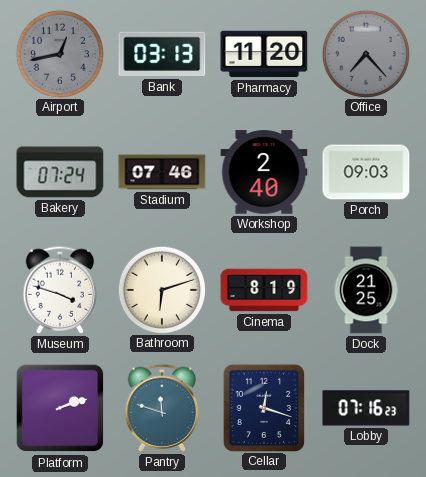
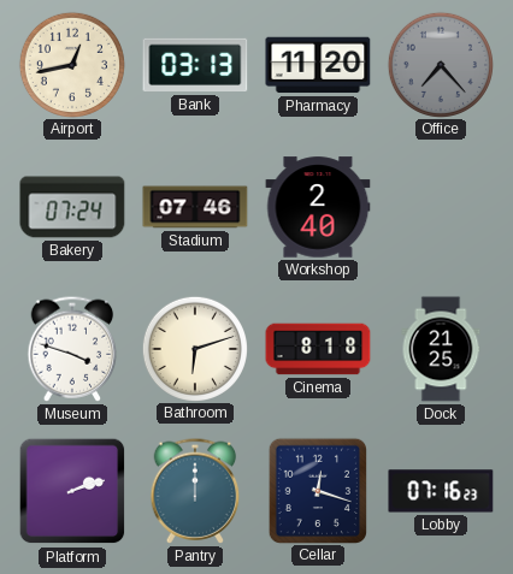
Airport dial: grey -> cream
Porch: 09:03 -> none
Cinema: 8:19 -> 8:18
Pantry: 11:48 -> 12:00
